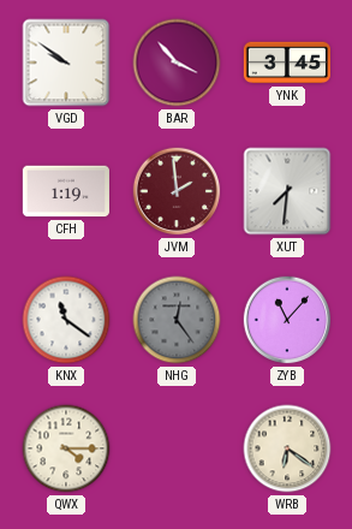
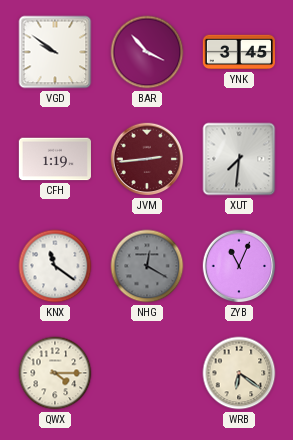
JVM: 1:59 -> 2:44
NHG: 12:24 -> 12:20
ZYB: 11:07 -> 11:04
